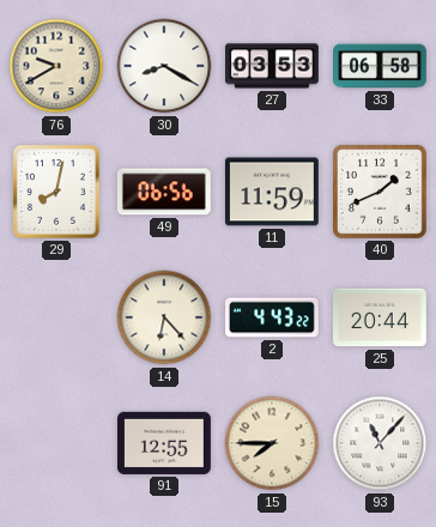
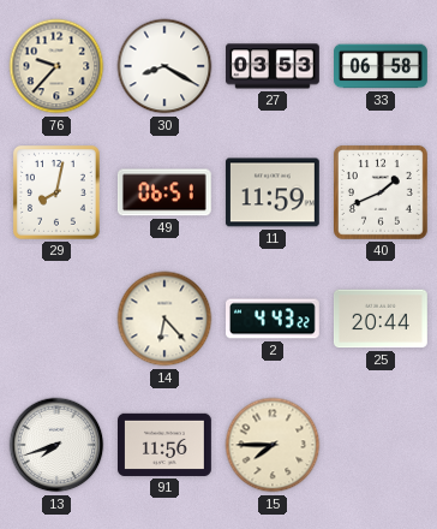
76: 9:40 -> 9:37
49: 06:56 -> 06:51
13: none -> 7:42
91: 12:55 -> 11:56
93: 11:07 -> none
